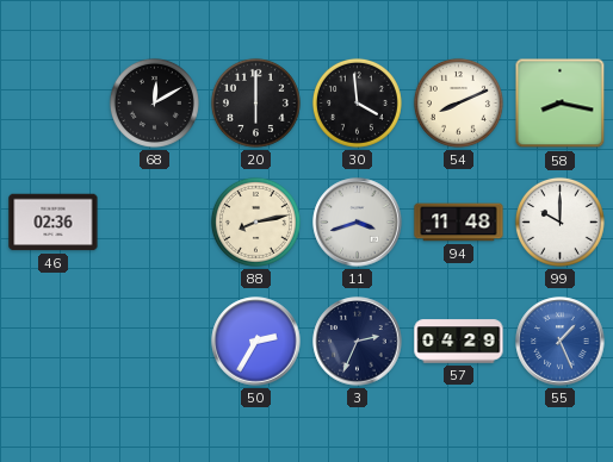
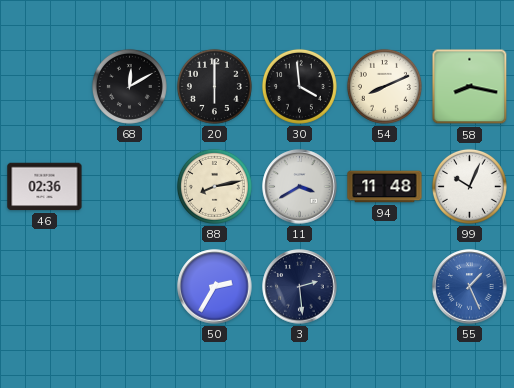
11: 3:42 -> 3:40
99: 10:00 -> 10:04
3: 2:34 -> 2:29
57: 04:29 -> none
